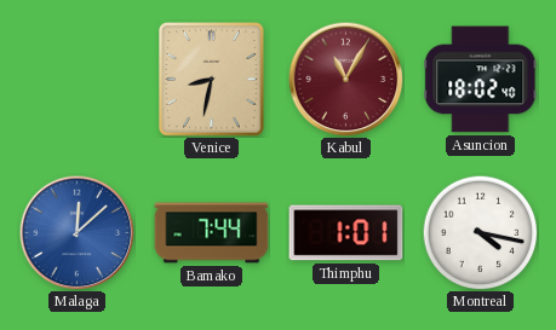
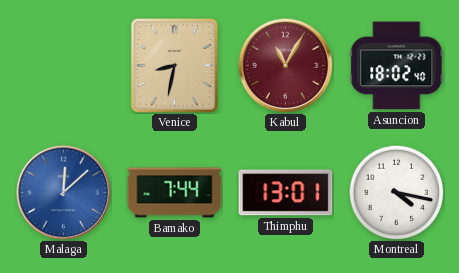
Thimphu: 1:01 -> 13:01
